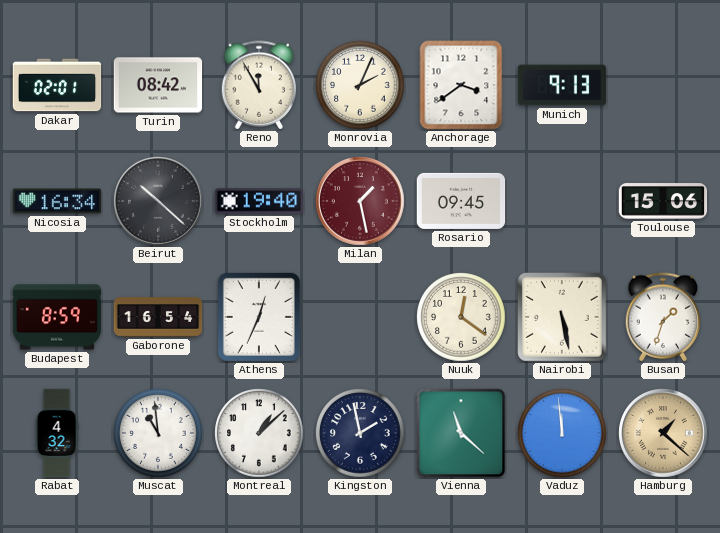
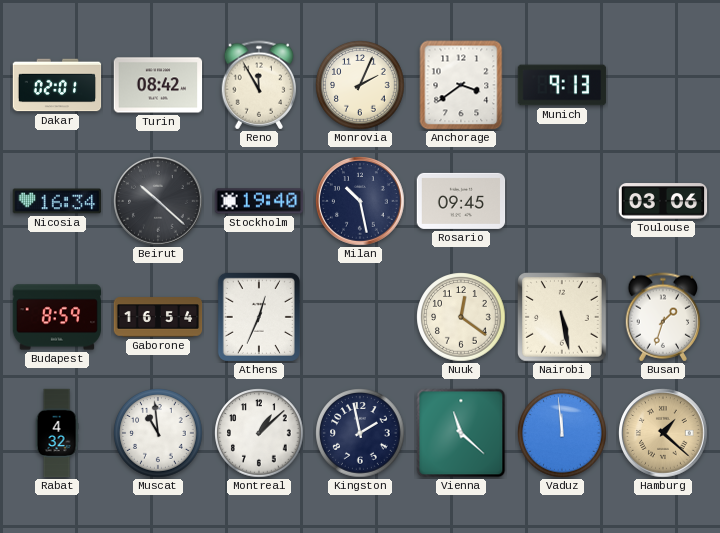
Milan: 1:28 -> 10:28
Milan dial: burgundy -> navy
Toulouse: 15:06 -> 03:06
